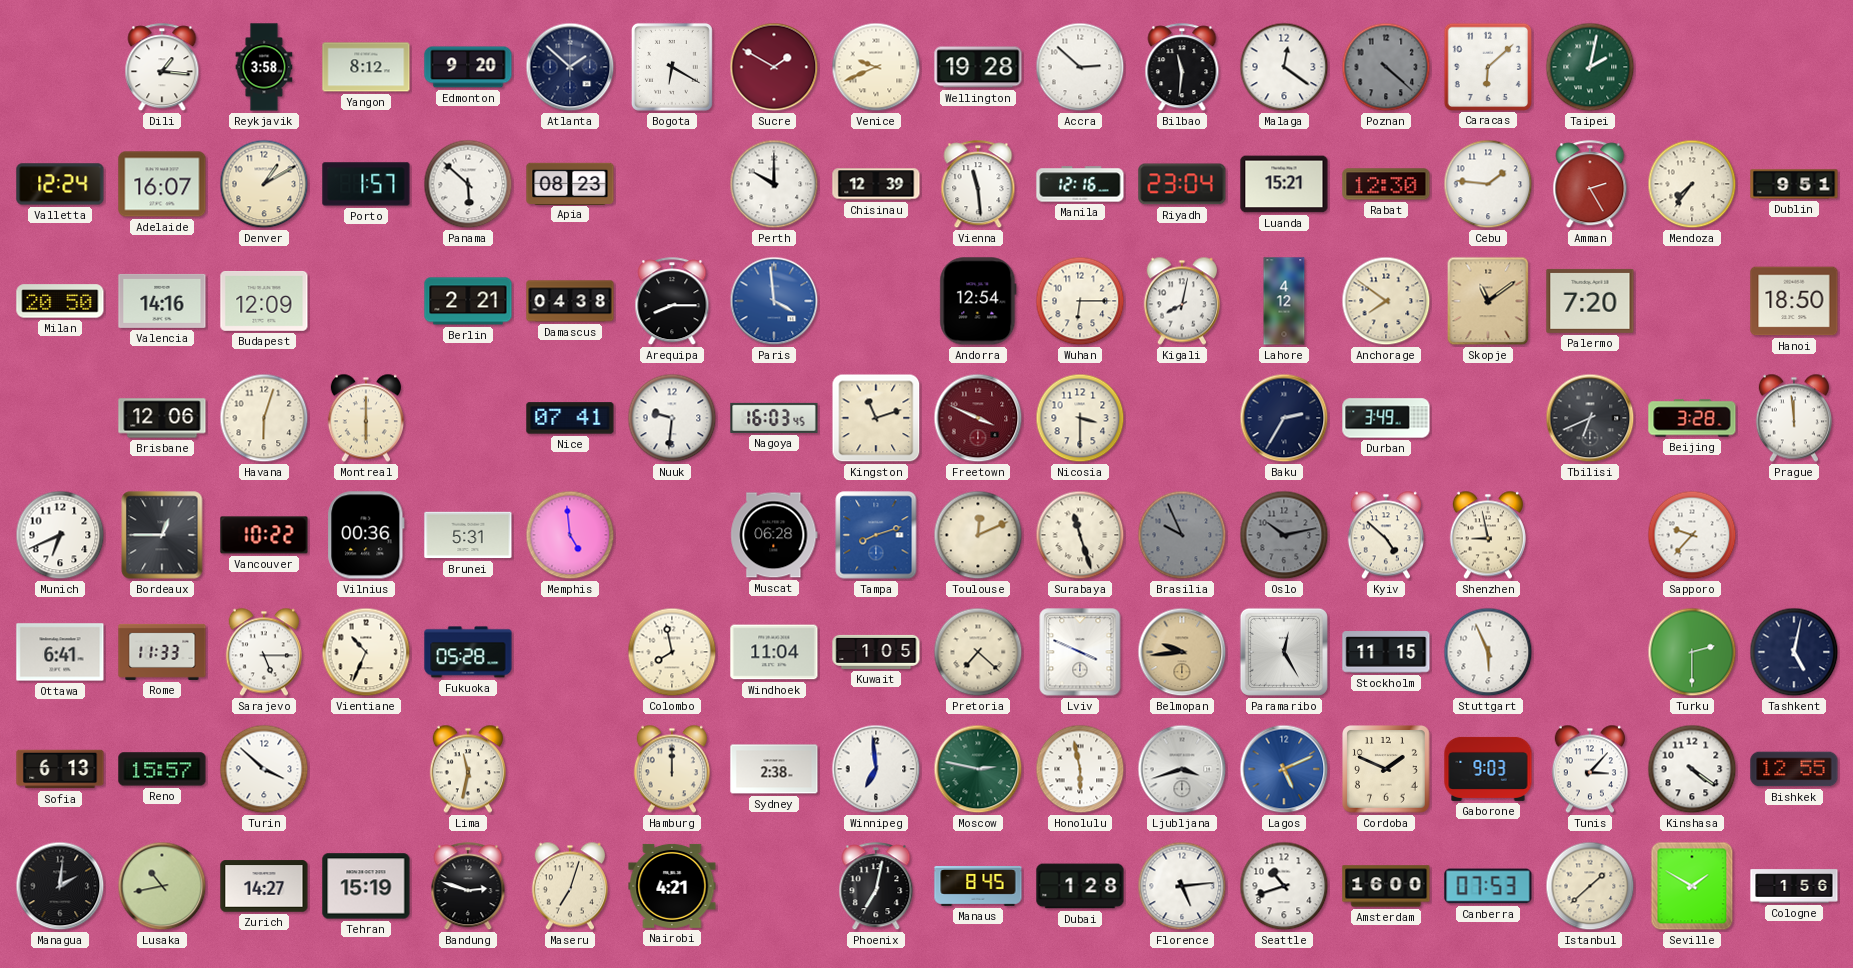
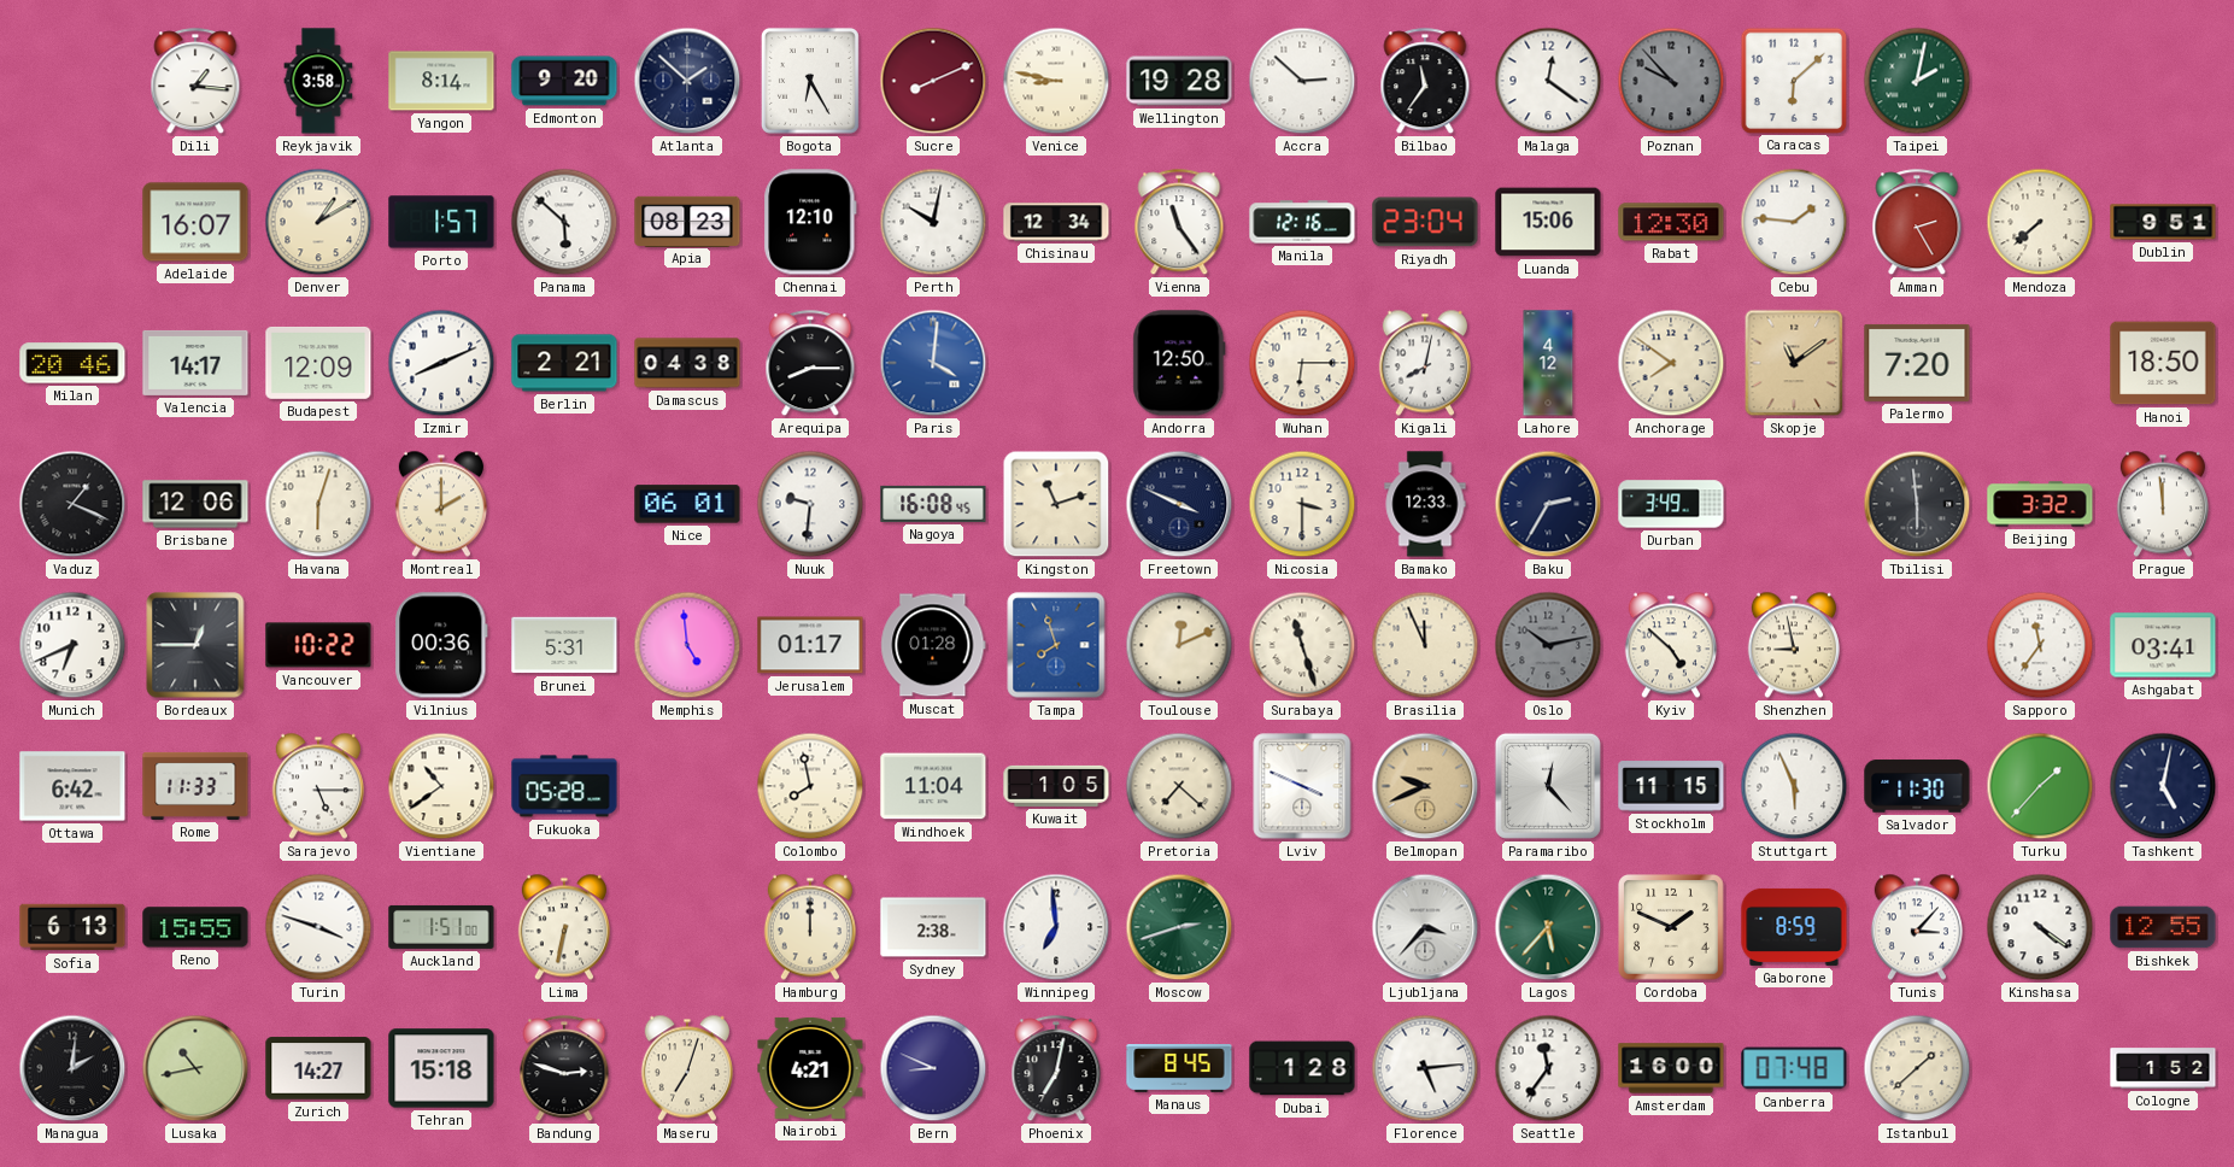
Yangon: 8:12 -> 8:14
Bogota: 6:20 -> 6:25
Sucre: 1:50 -> 8:11
Venice: 9:41 -> 8:47
Bilbao: 11:31 -> 11:36
Poznan: 4:22 -> 9:53
Valletta: 12:24 -> none
Chennai: none -> 12:10
Perth: 10:00 -> 10:02
Chisinau: 12:39 -> 12:34
Vienna: 11:29 -> 11:24
Luanda: 15:21 -> 15:06
Mendoza: 7:36 -> 7:38
Milan: 20:50 -> 20:46
Valencia: 14:16 -> 14:17
Izmir: none -> 8:11
Paris: 3:59 -> 4:01
Andorra: 12:54 -> 12:50
Vaduz: none -> 1:19
Montreal: 6:00 -> 2:00
Nice: 07:41 -> 06:01
Nagoya: 16:03 -> 16:08
Freetown dial: burgundy -> navy
Bamako: none -> 12:33
Tbilisi: 6:41 -> 5:59
Beijing: 3:28 -> 3:32
Jerusalem: none -> 01:17
Muscat: 06:28 -> 01:28
Tampa: 8:12 -> 7:57
Brasilia: 9:56 -> 11:56
Brasilia dial: grey -> cream
Sapporo: 9:37 -> 11:36
Ashgabat: none -> 03:41
Ottawa: 6:41 -> 6:42
Vientiane: 10:34 -> 10:39
Belmopan: 9:44 -> 9:41
Paramaribo: 12:25 -> 12:23
Salvador: none -> 11:30
Turku: 2:30 -> 1:37
Reno: 15:57 -> 15:55
Turin: 3:52 -> 3:48
Auckland: none -> 1:51
Lima: 11:32 -> 6:32
Moscow: 2:47 -> 2:42
Honolulu: 5:58 -> none
Ljubljana: 3:42 -> 3:37
Lagos: 5:11 -> 5:37
Lagos dial: blue -> green
Gaborone: 9:03 -> 8:59
Tehran: 15:19 -> 15:18
Bern: none -> 8:49
Seattle: 10:42 -> 11:36
Canberra: 07:53 -> 07:48
Seville: 1:50 -> none
Cologne: 1:56 -> 1:52
